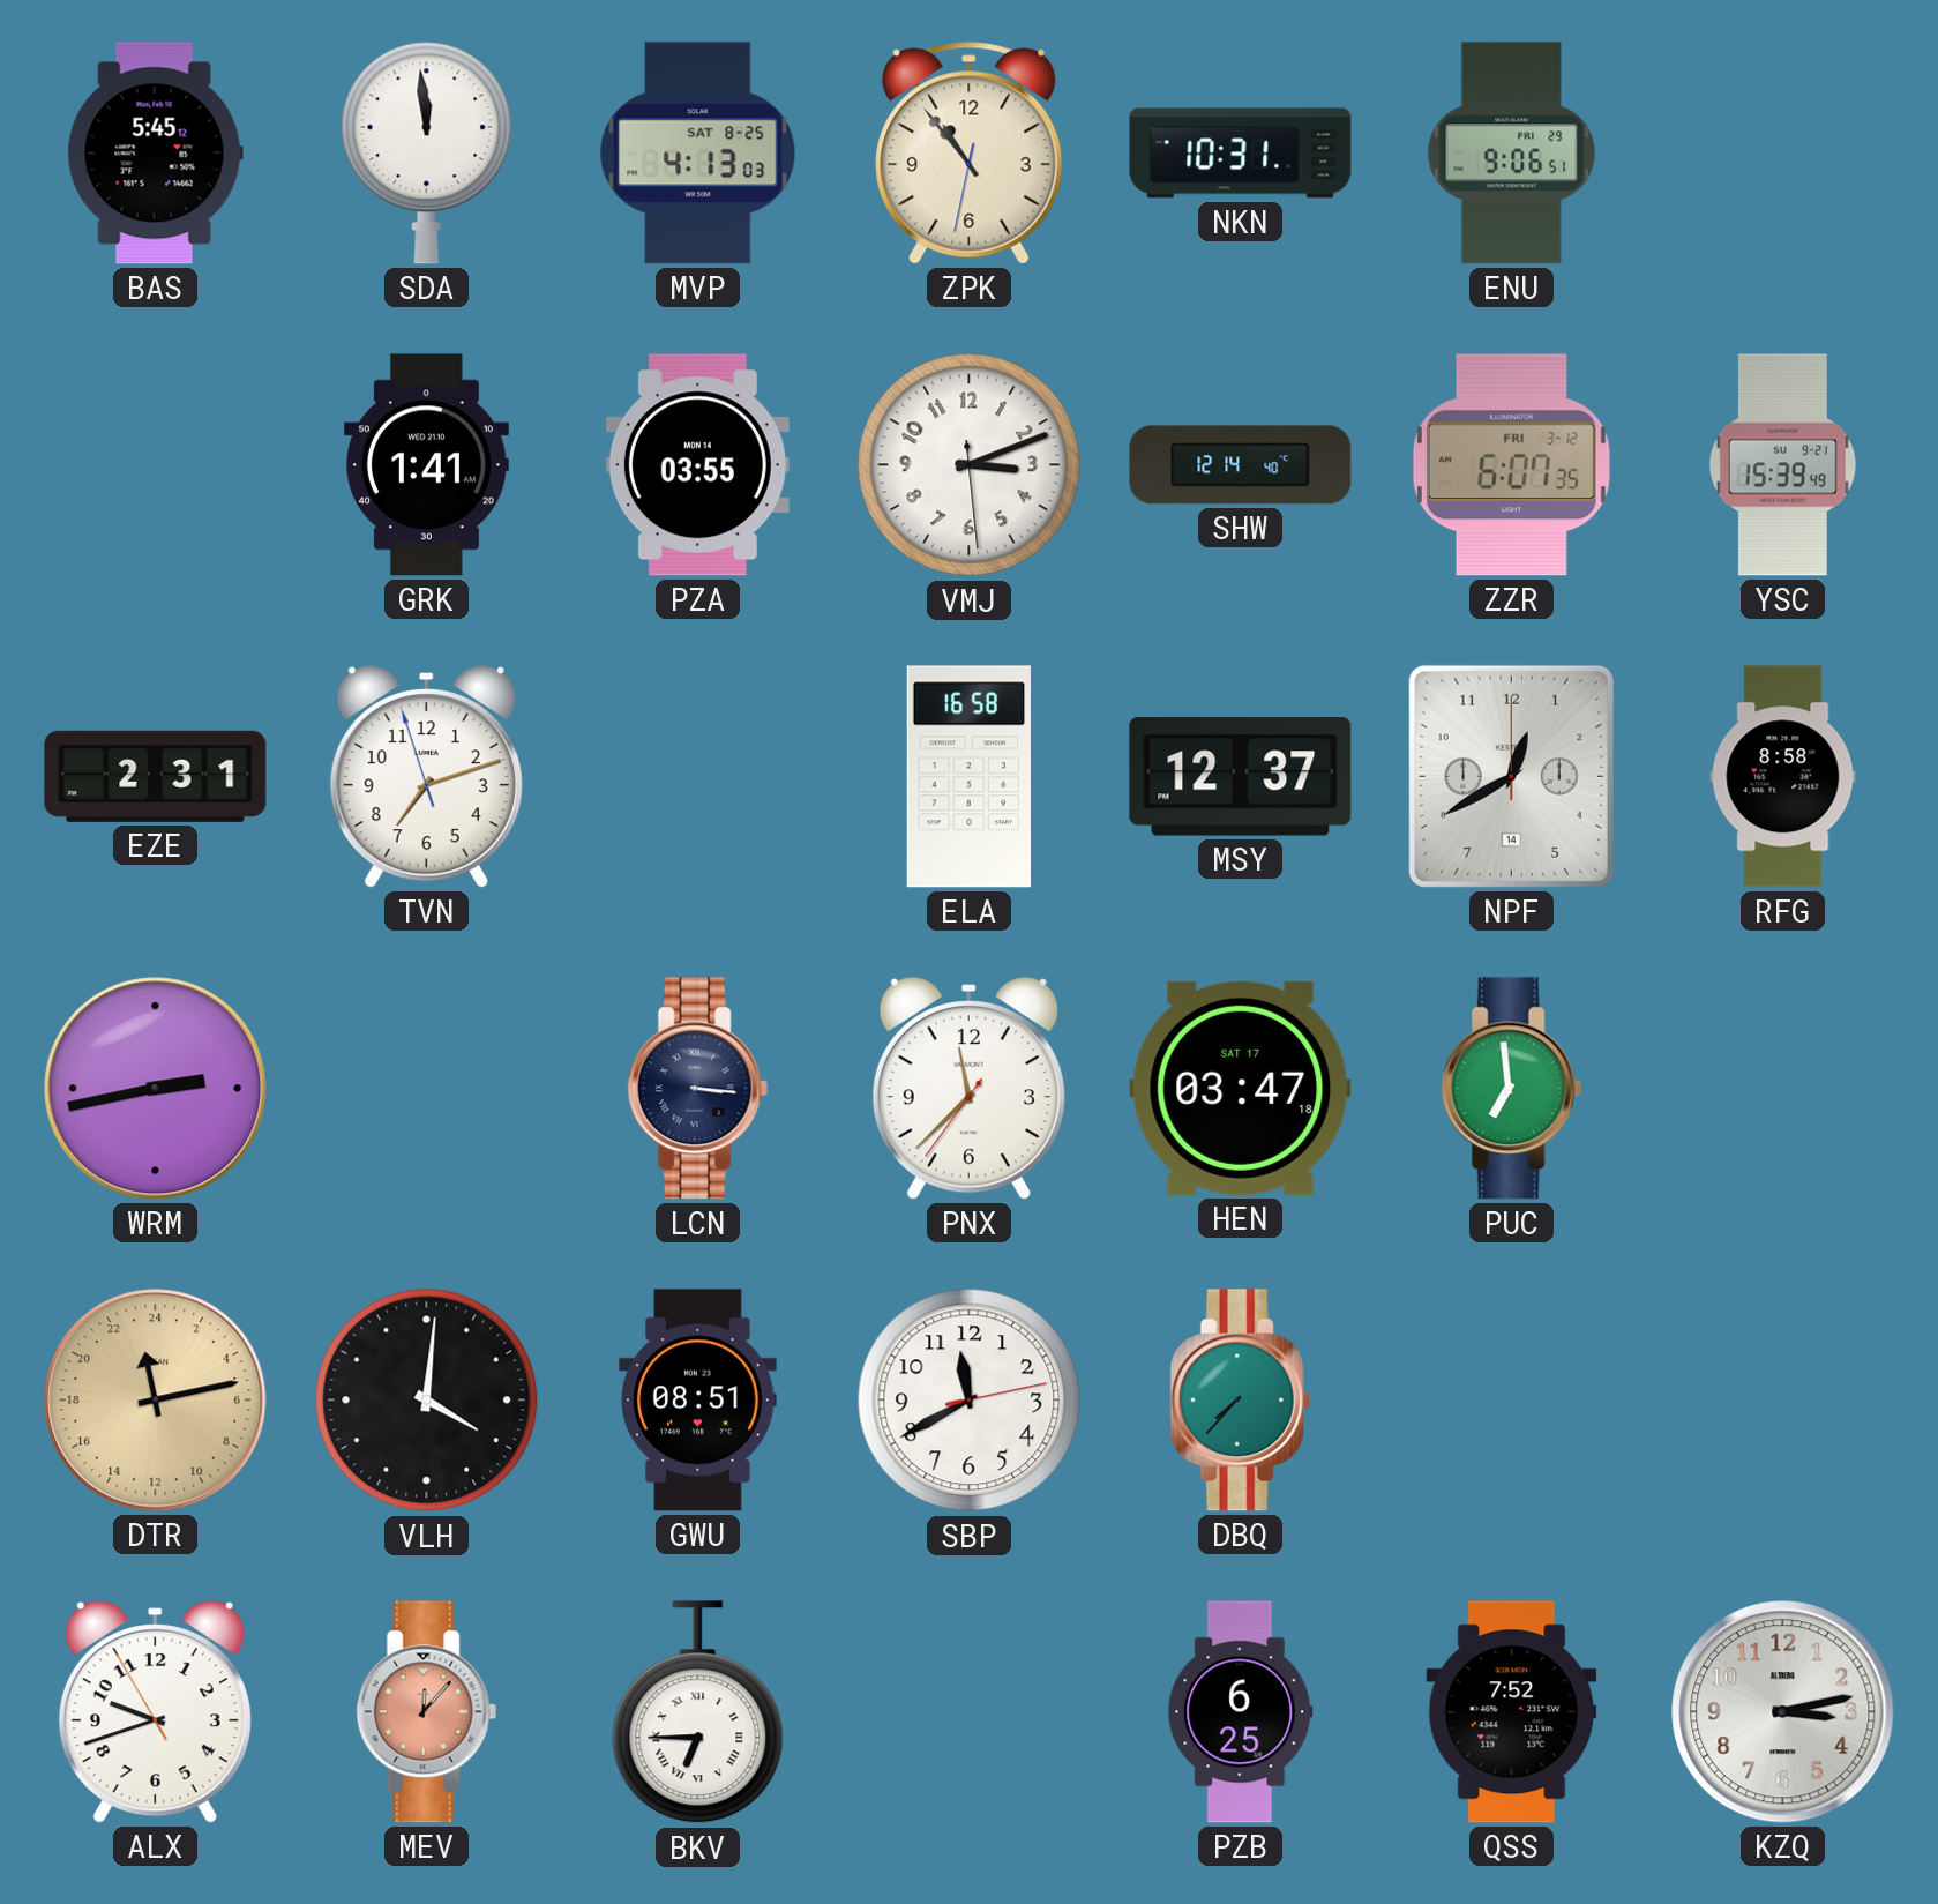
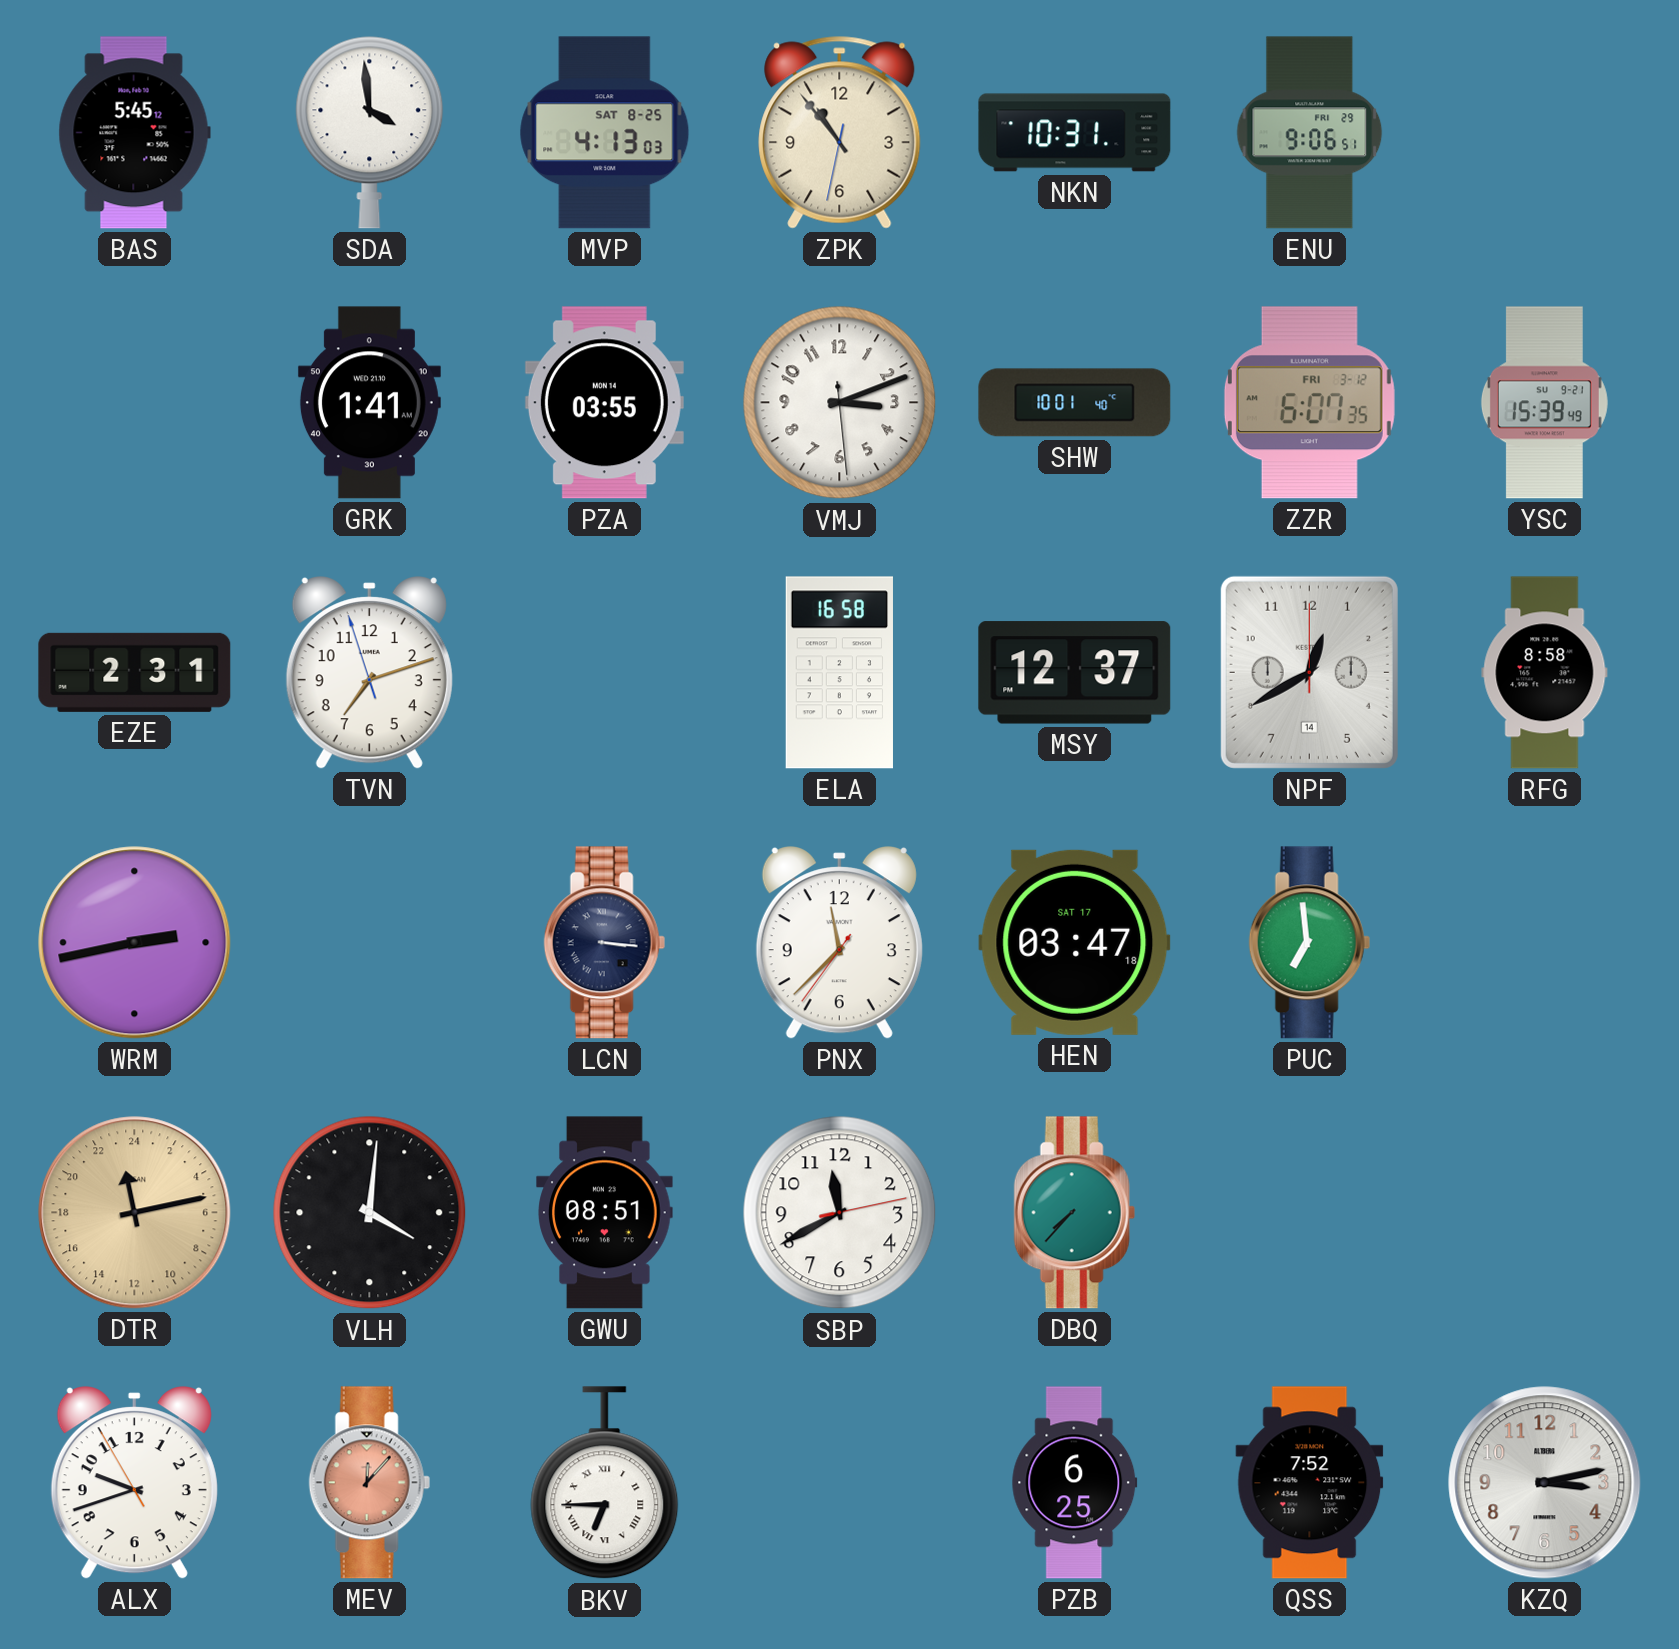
SDA: 11:59 -> 3:59
SHW: 12:14 -> 10:01
